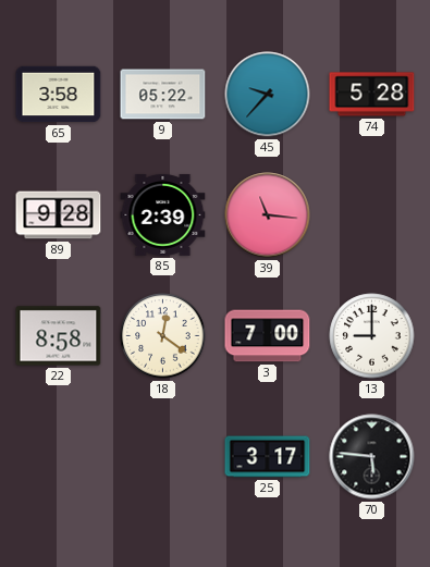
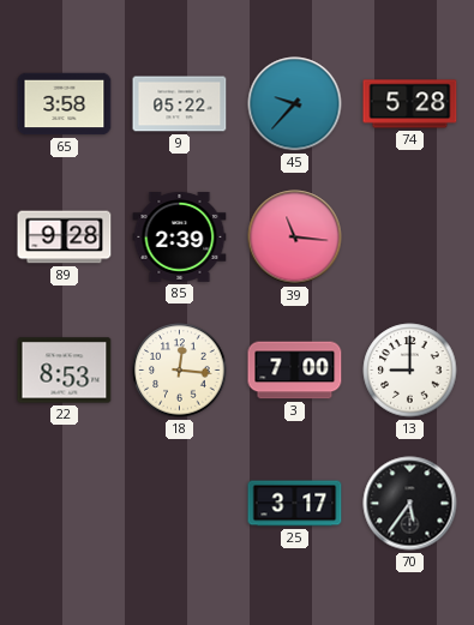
22: 8:58 -> 8:53
18: 12:21 -> 12:16
70: 5:46 -> 5:36
